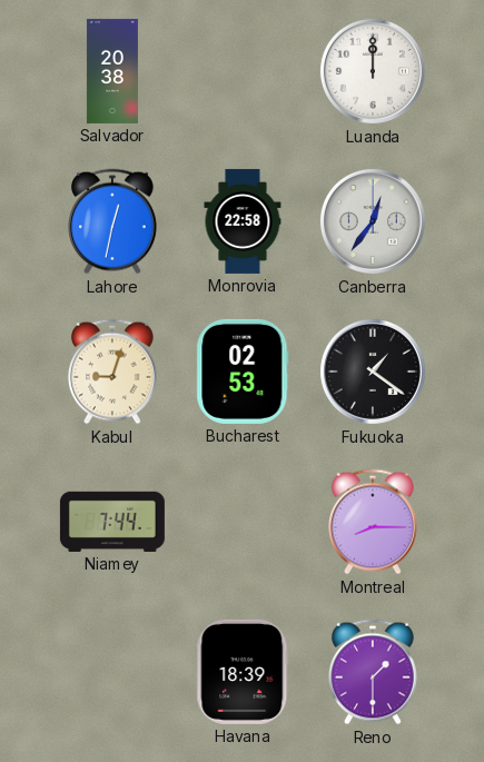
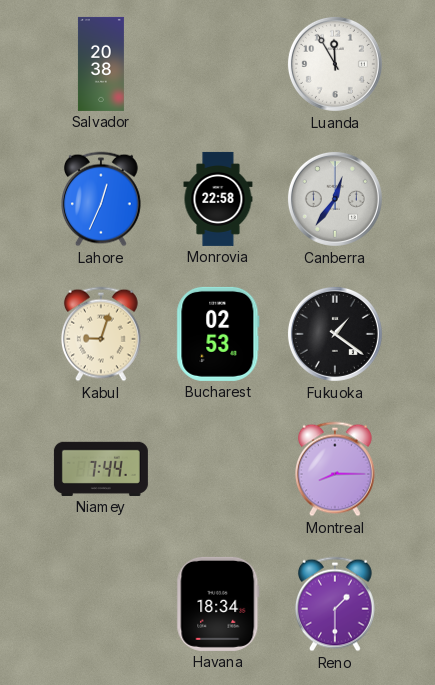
Luanda: 12:00 -> 11:55
Lahore: 12:32 -> 12:34
Havana: 18:39 -> 18:34
